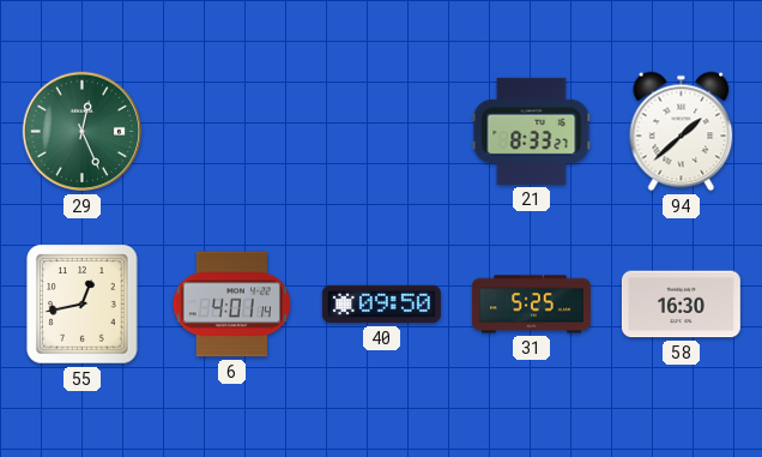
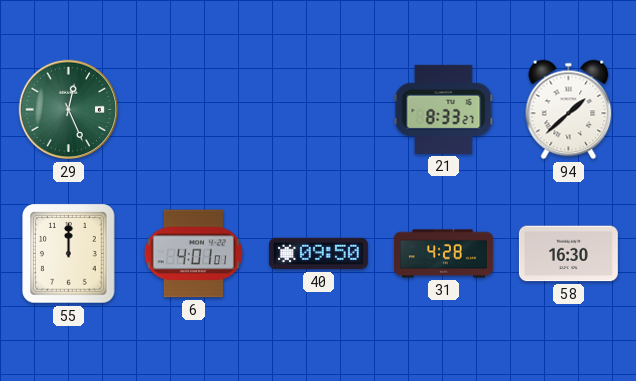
55: 12:43 -> 12:00
6: 4:01:14 -> 4:01:01
31: 5:25 -> 4:28
